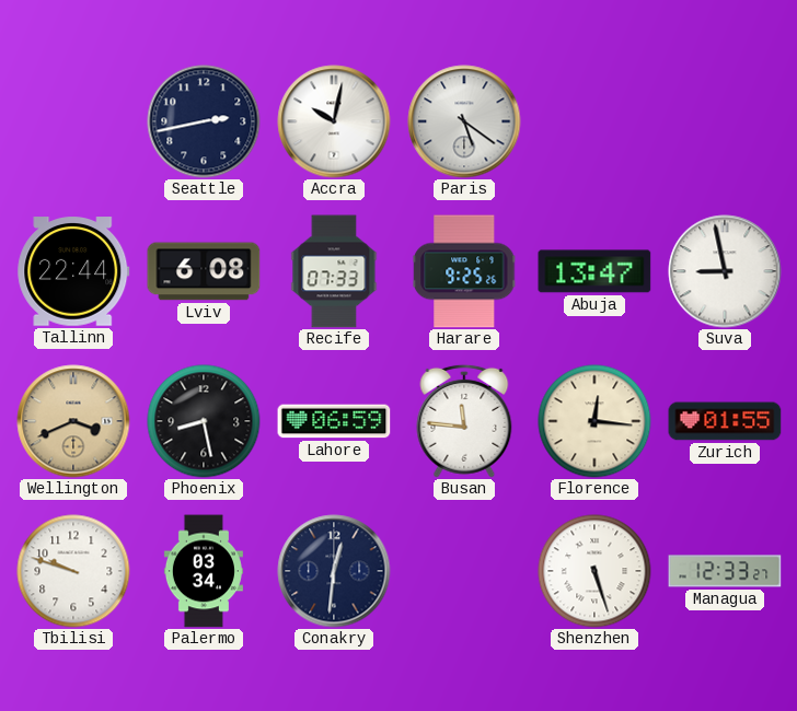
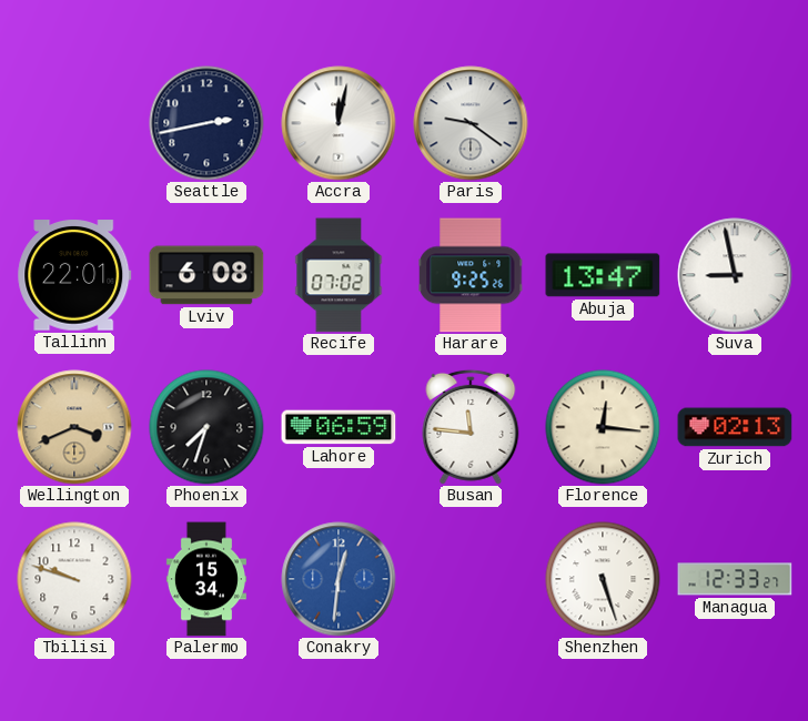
Accra: 10:02 -> 12:02
Paris: 5:21 -> 9:21
Tallinn: 22:44 -> 22:01
Recife: 07:33 -> 07:02
Phoenix: 8:28 -> 7:33
Zurich: 01:55 -> 02:13
Palermo: 03:34 -> 15:34
Conakry dial: navy -> blue
